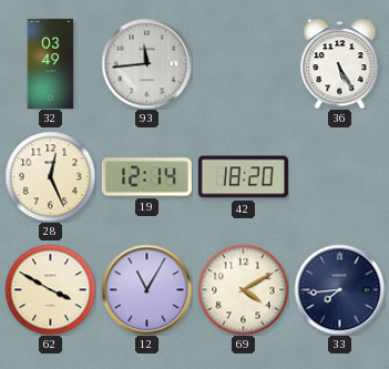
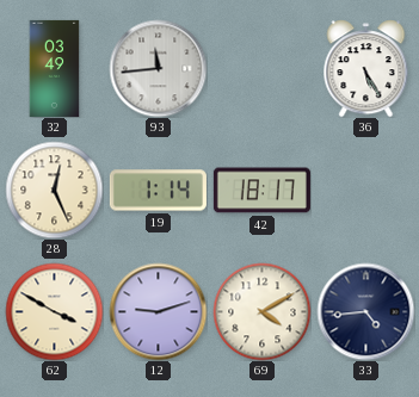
19: 12:14 -> 1:14
42: 18:20 -> 18:17
12: 11:05 -> 9:12
33: 7:44 -> 4:44
